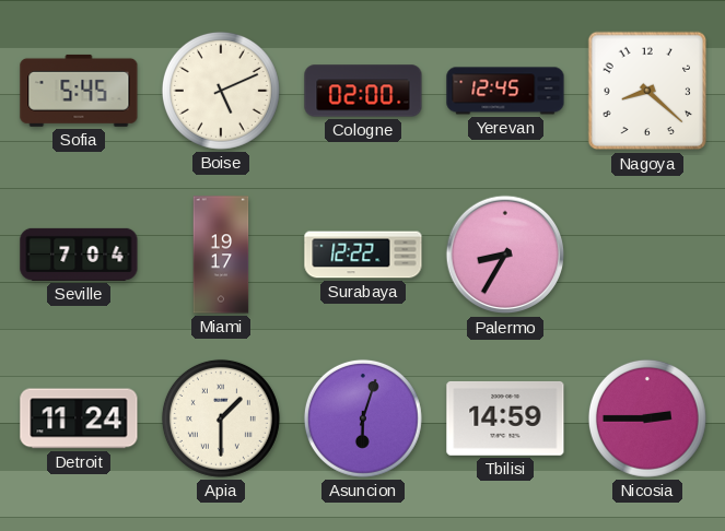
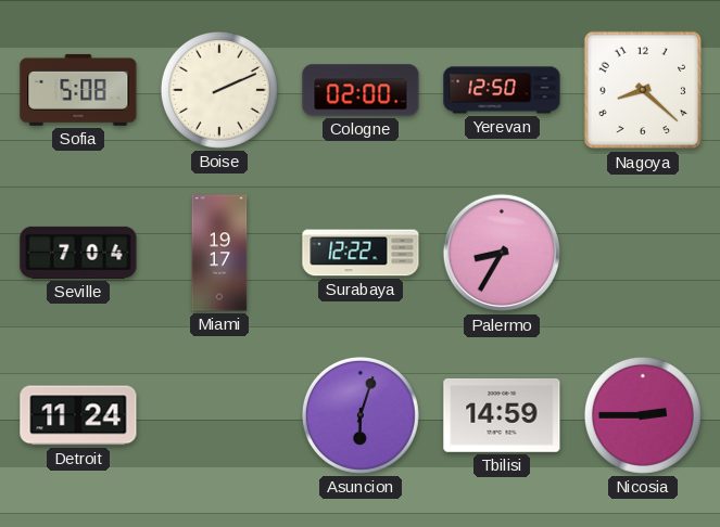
Sofia: 5:45 -> 5:08
Boise: 5:11 -> 2:11
Yerevan: 12:45 -> 12:50
Apia: 1:30 -> none
